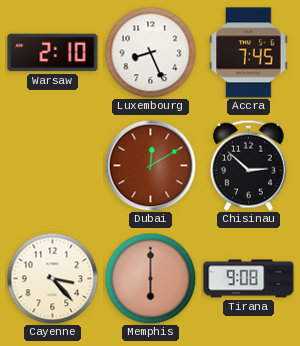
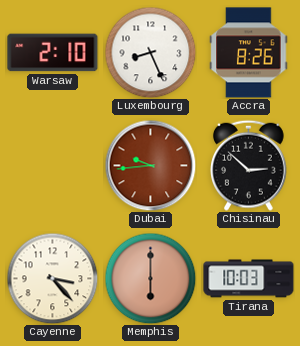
Accra: 7:45 -> 8:26
Dubai: 12:10 -> 9:44
Tirana: 9:08 -> 10:03
